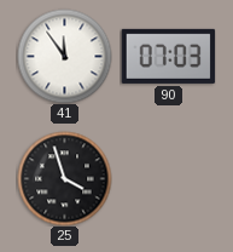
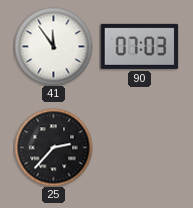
25: 3:57 -> 2:37
